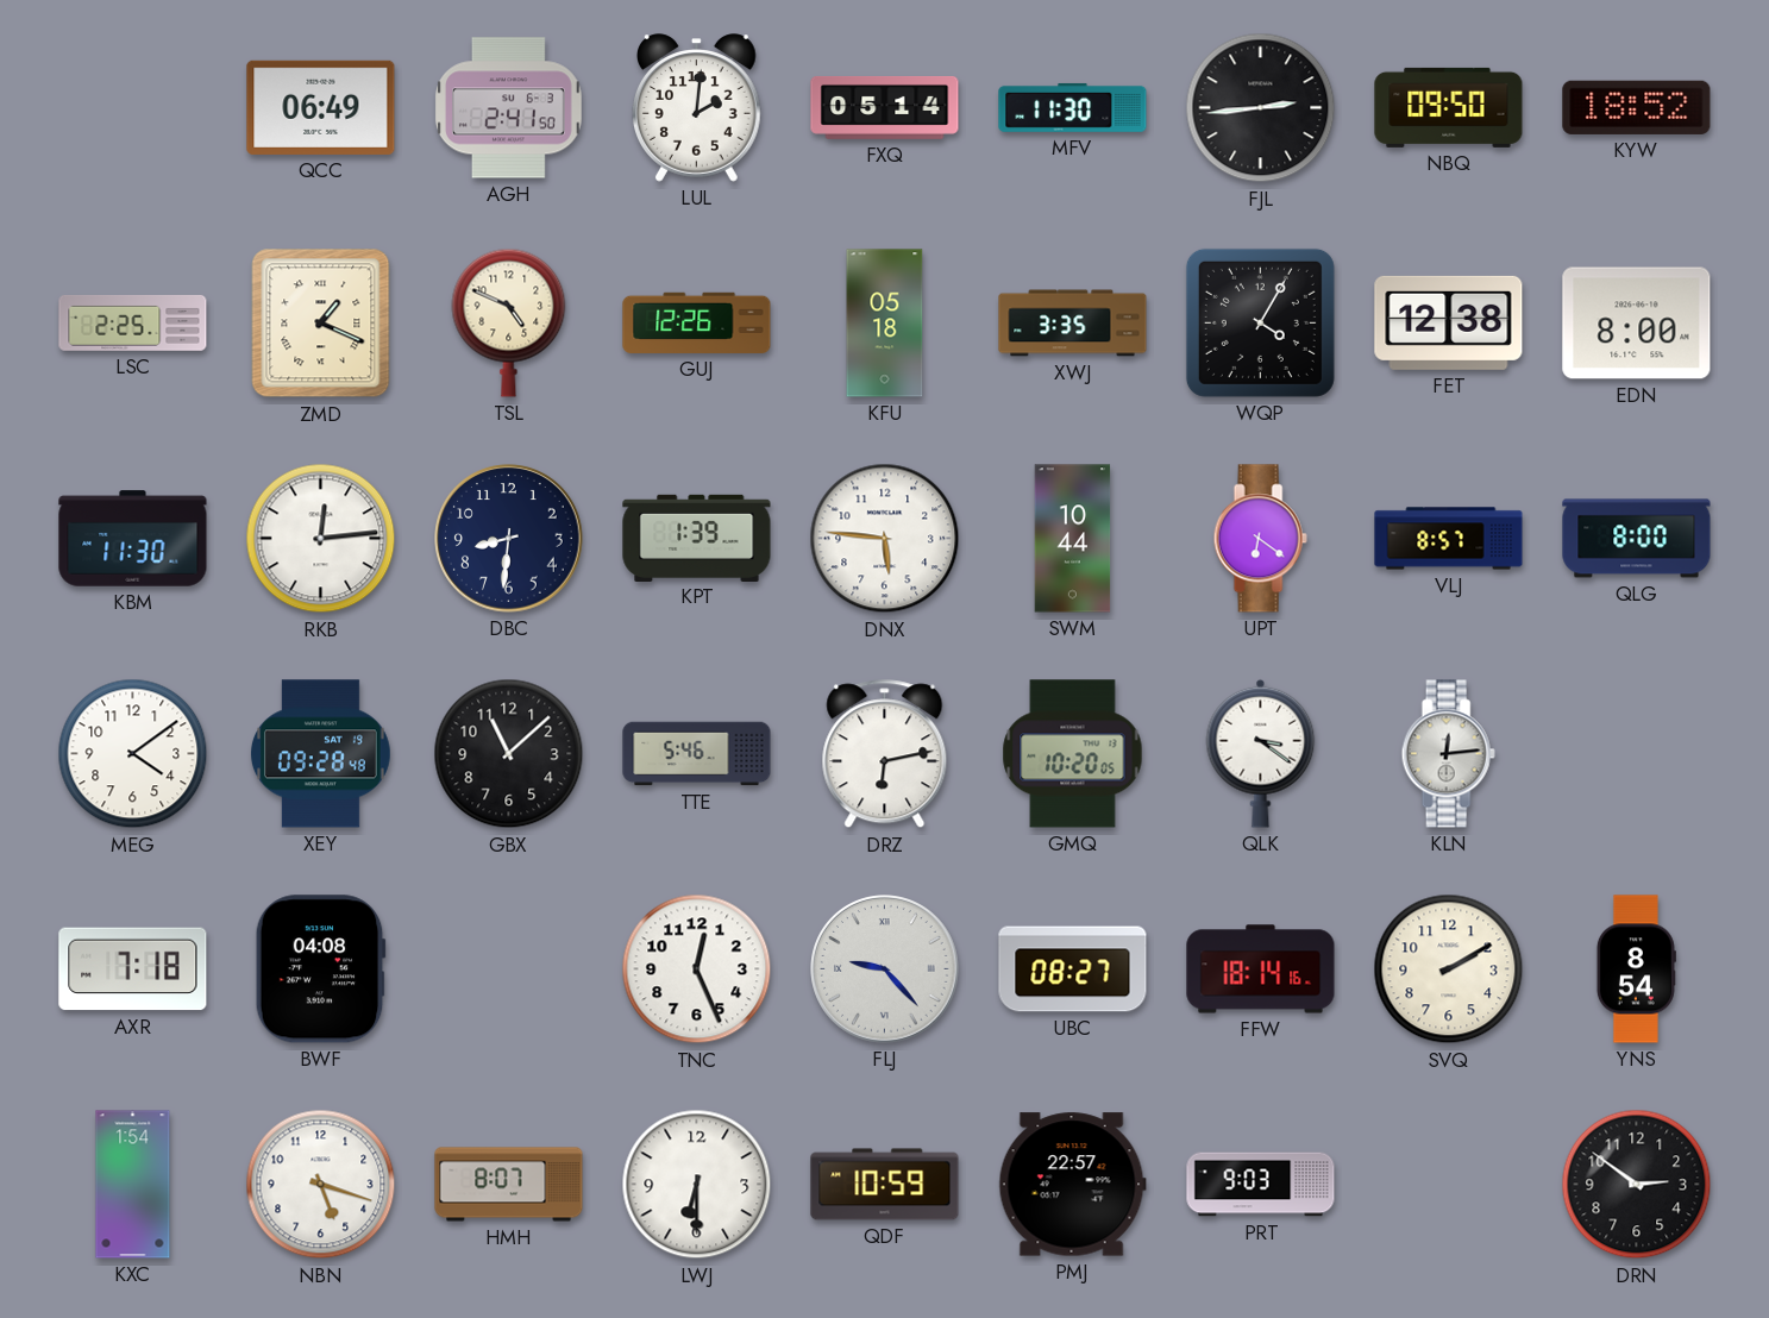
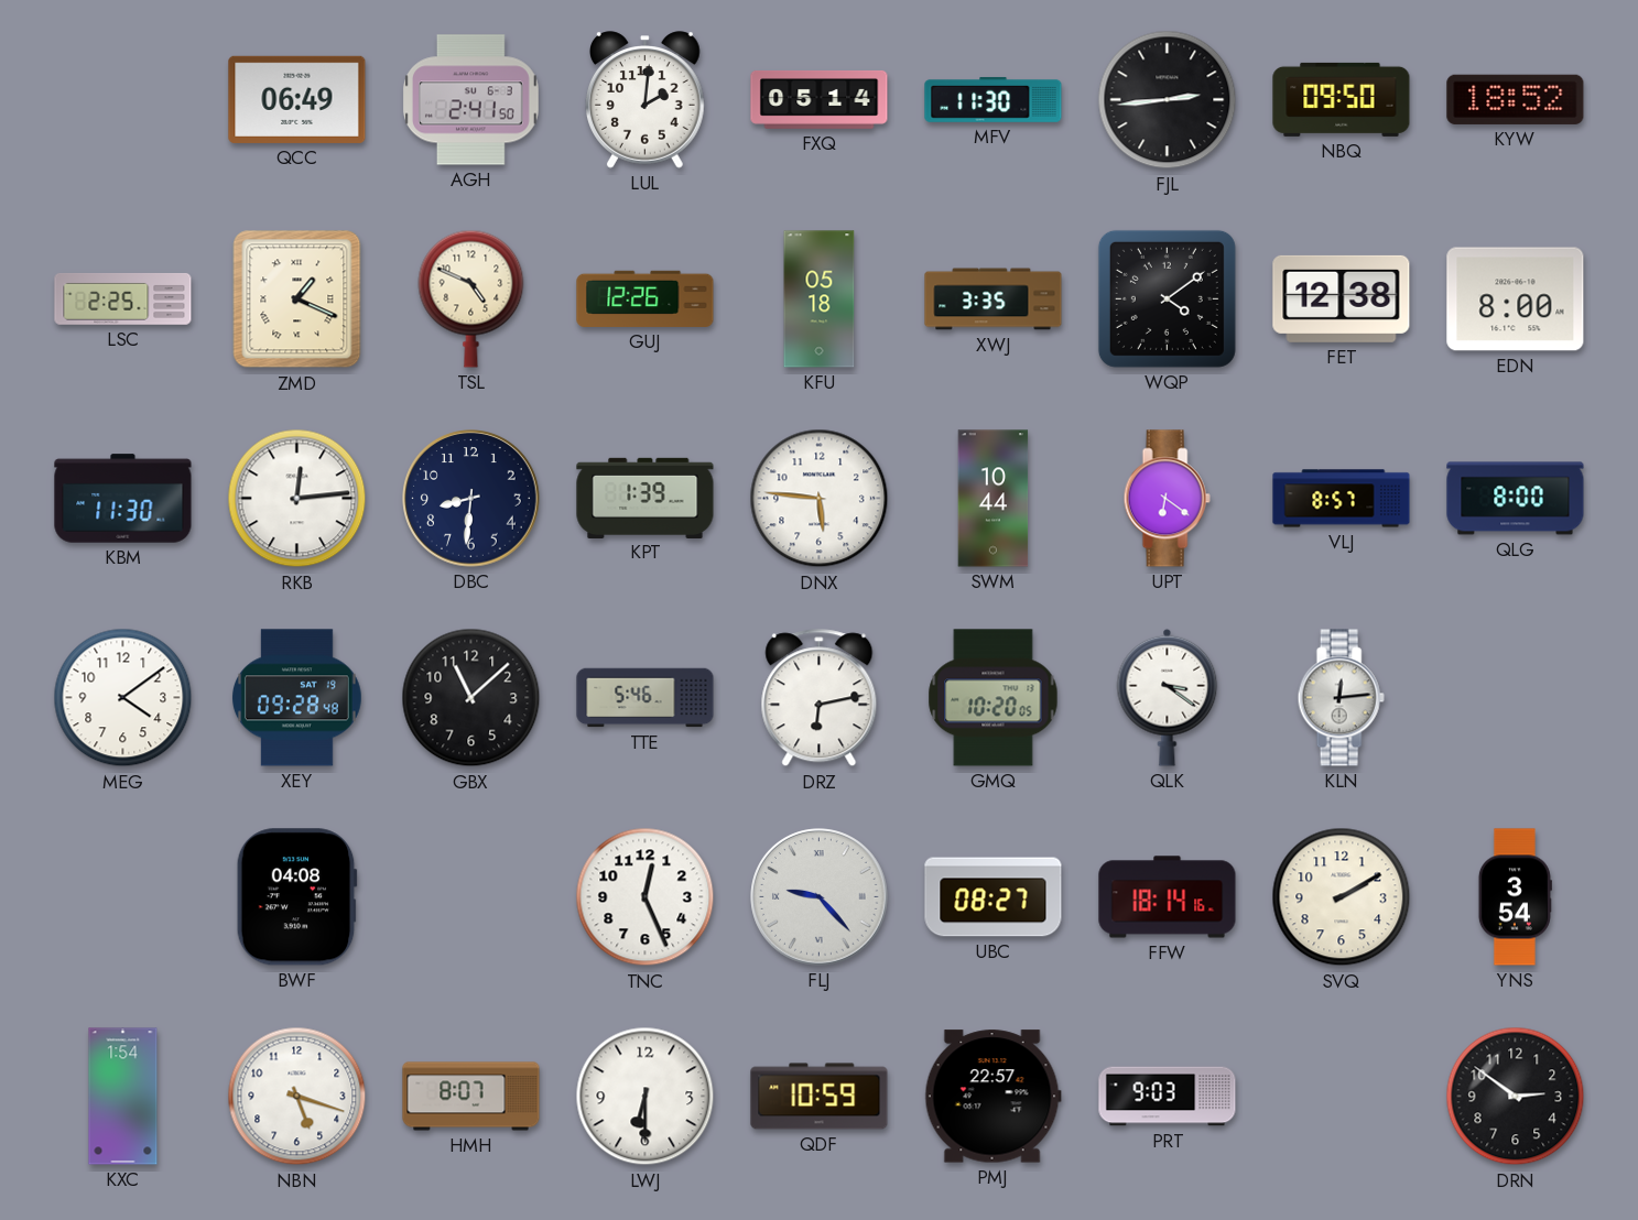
WQP: 4:05 -> 4:09
AXR: 7:18 -> none
YNS: 8:54 -> 3:54
